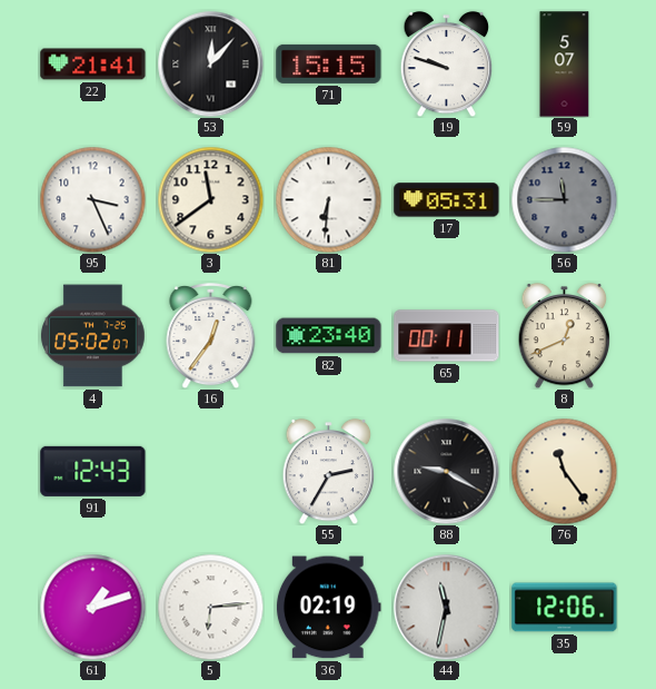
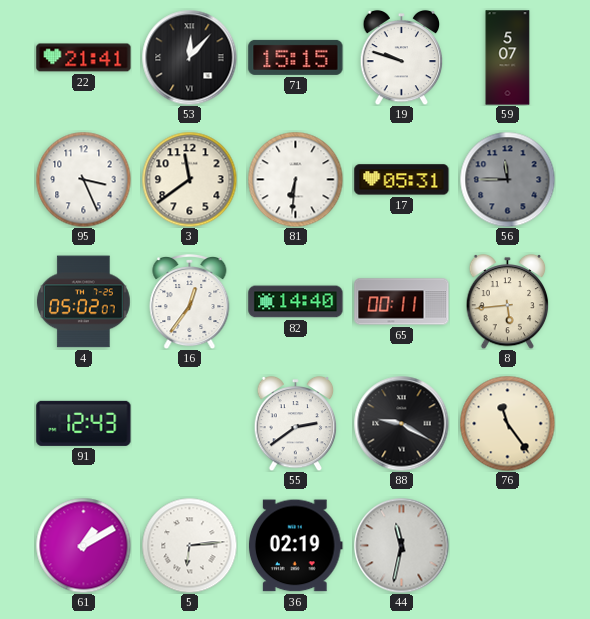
82: 23:40 -> 14:40
8: 12:41 -> 5:44
55: 2:35 -> 2:39
61: 1:12 -> 1:10
35: 12:06 -> none
